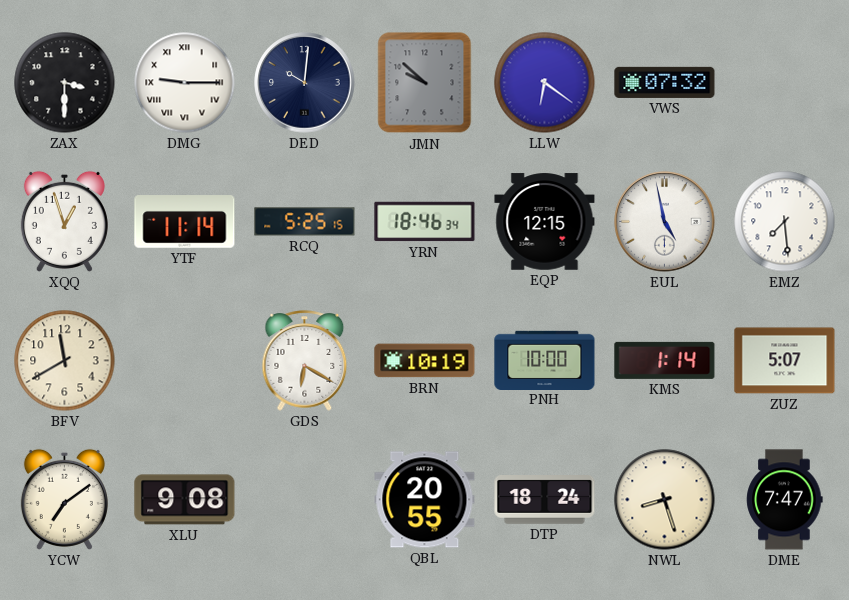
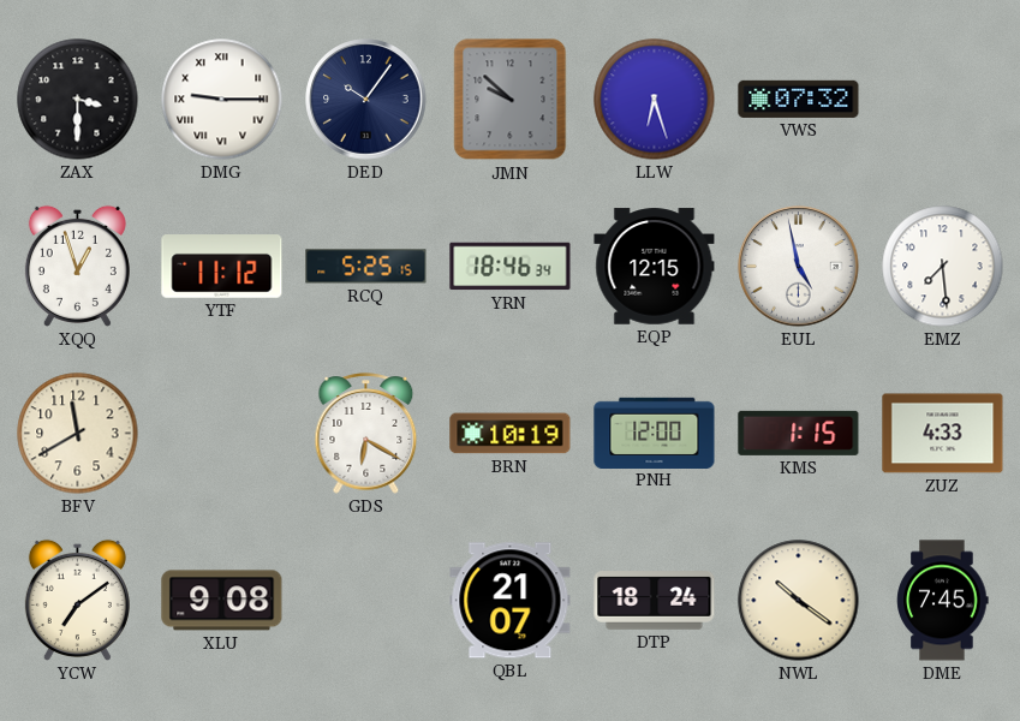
DED: 10:01 -> 10:06
LLW: 6:21 -> 6:27
YTF: 11:14 -> 11:12
PNH: 10:00 -> 12:00
KMS: 1:14 -> 1:15
ZUZ: 5:07 -> 4:33
QBL: 20:55 -> 21:07
NWL: 8:27 -> 10:21
DME: 7:47 -> 7:45
